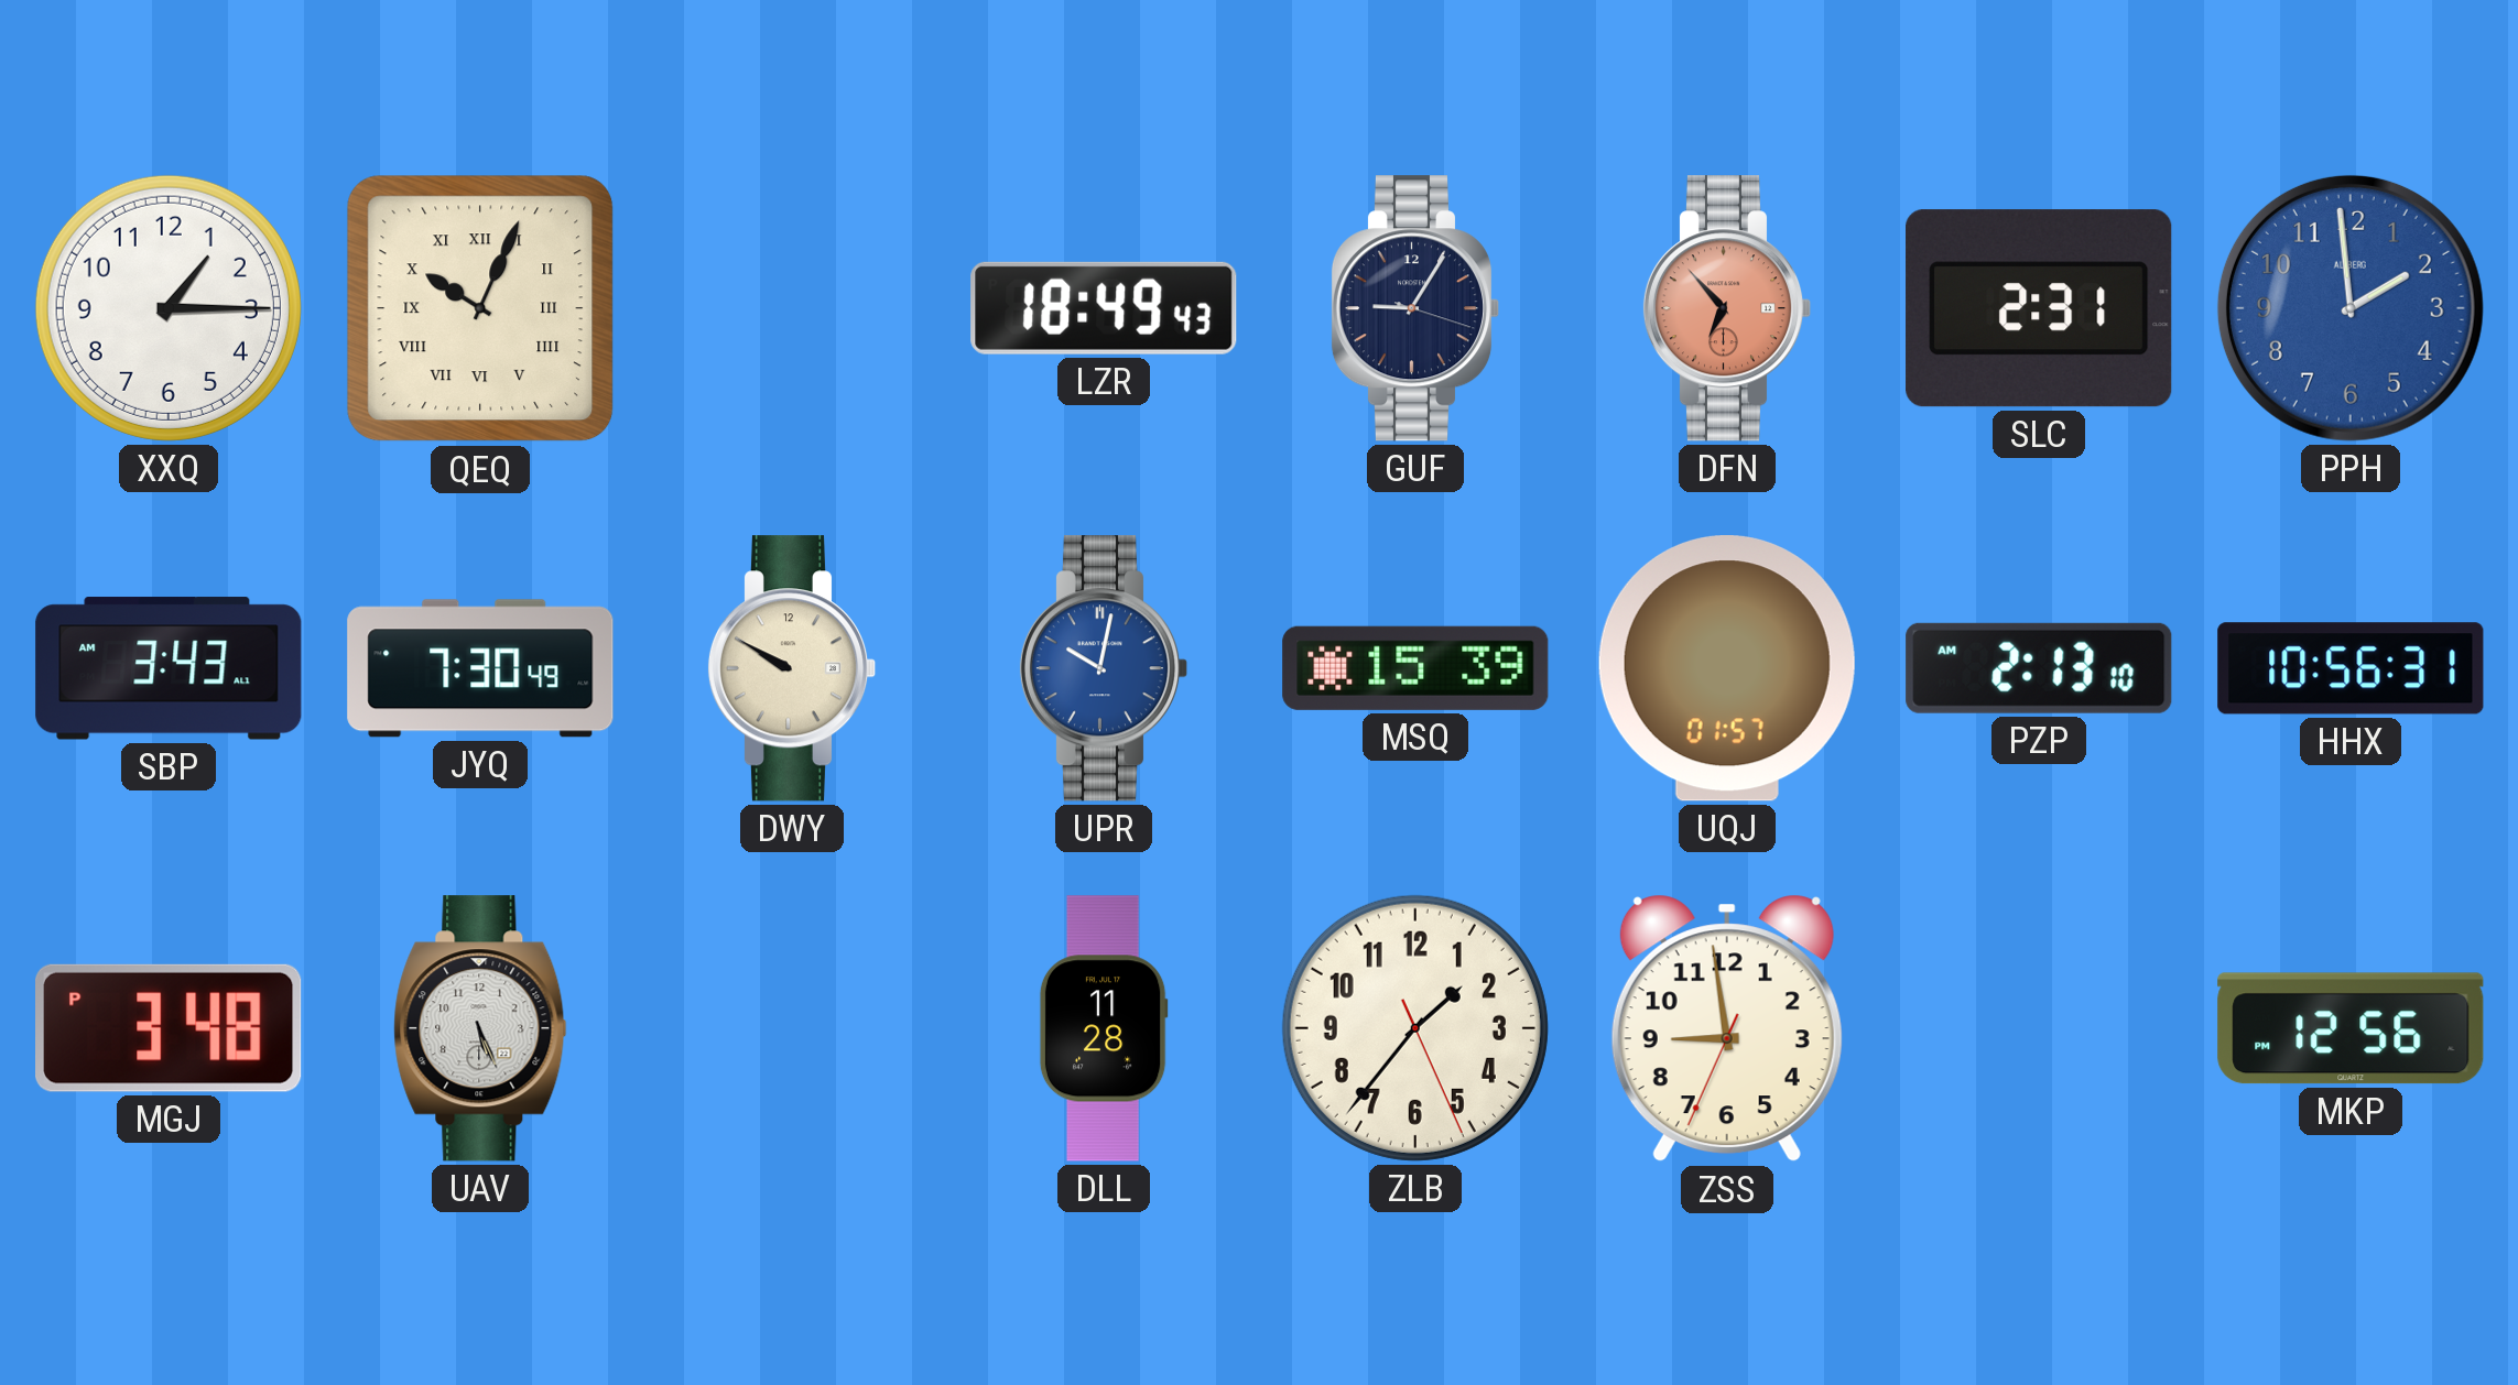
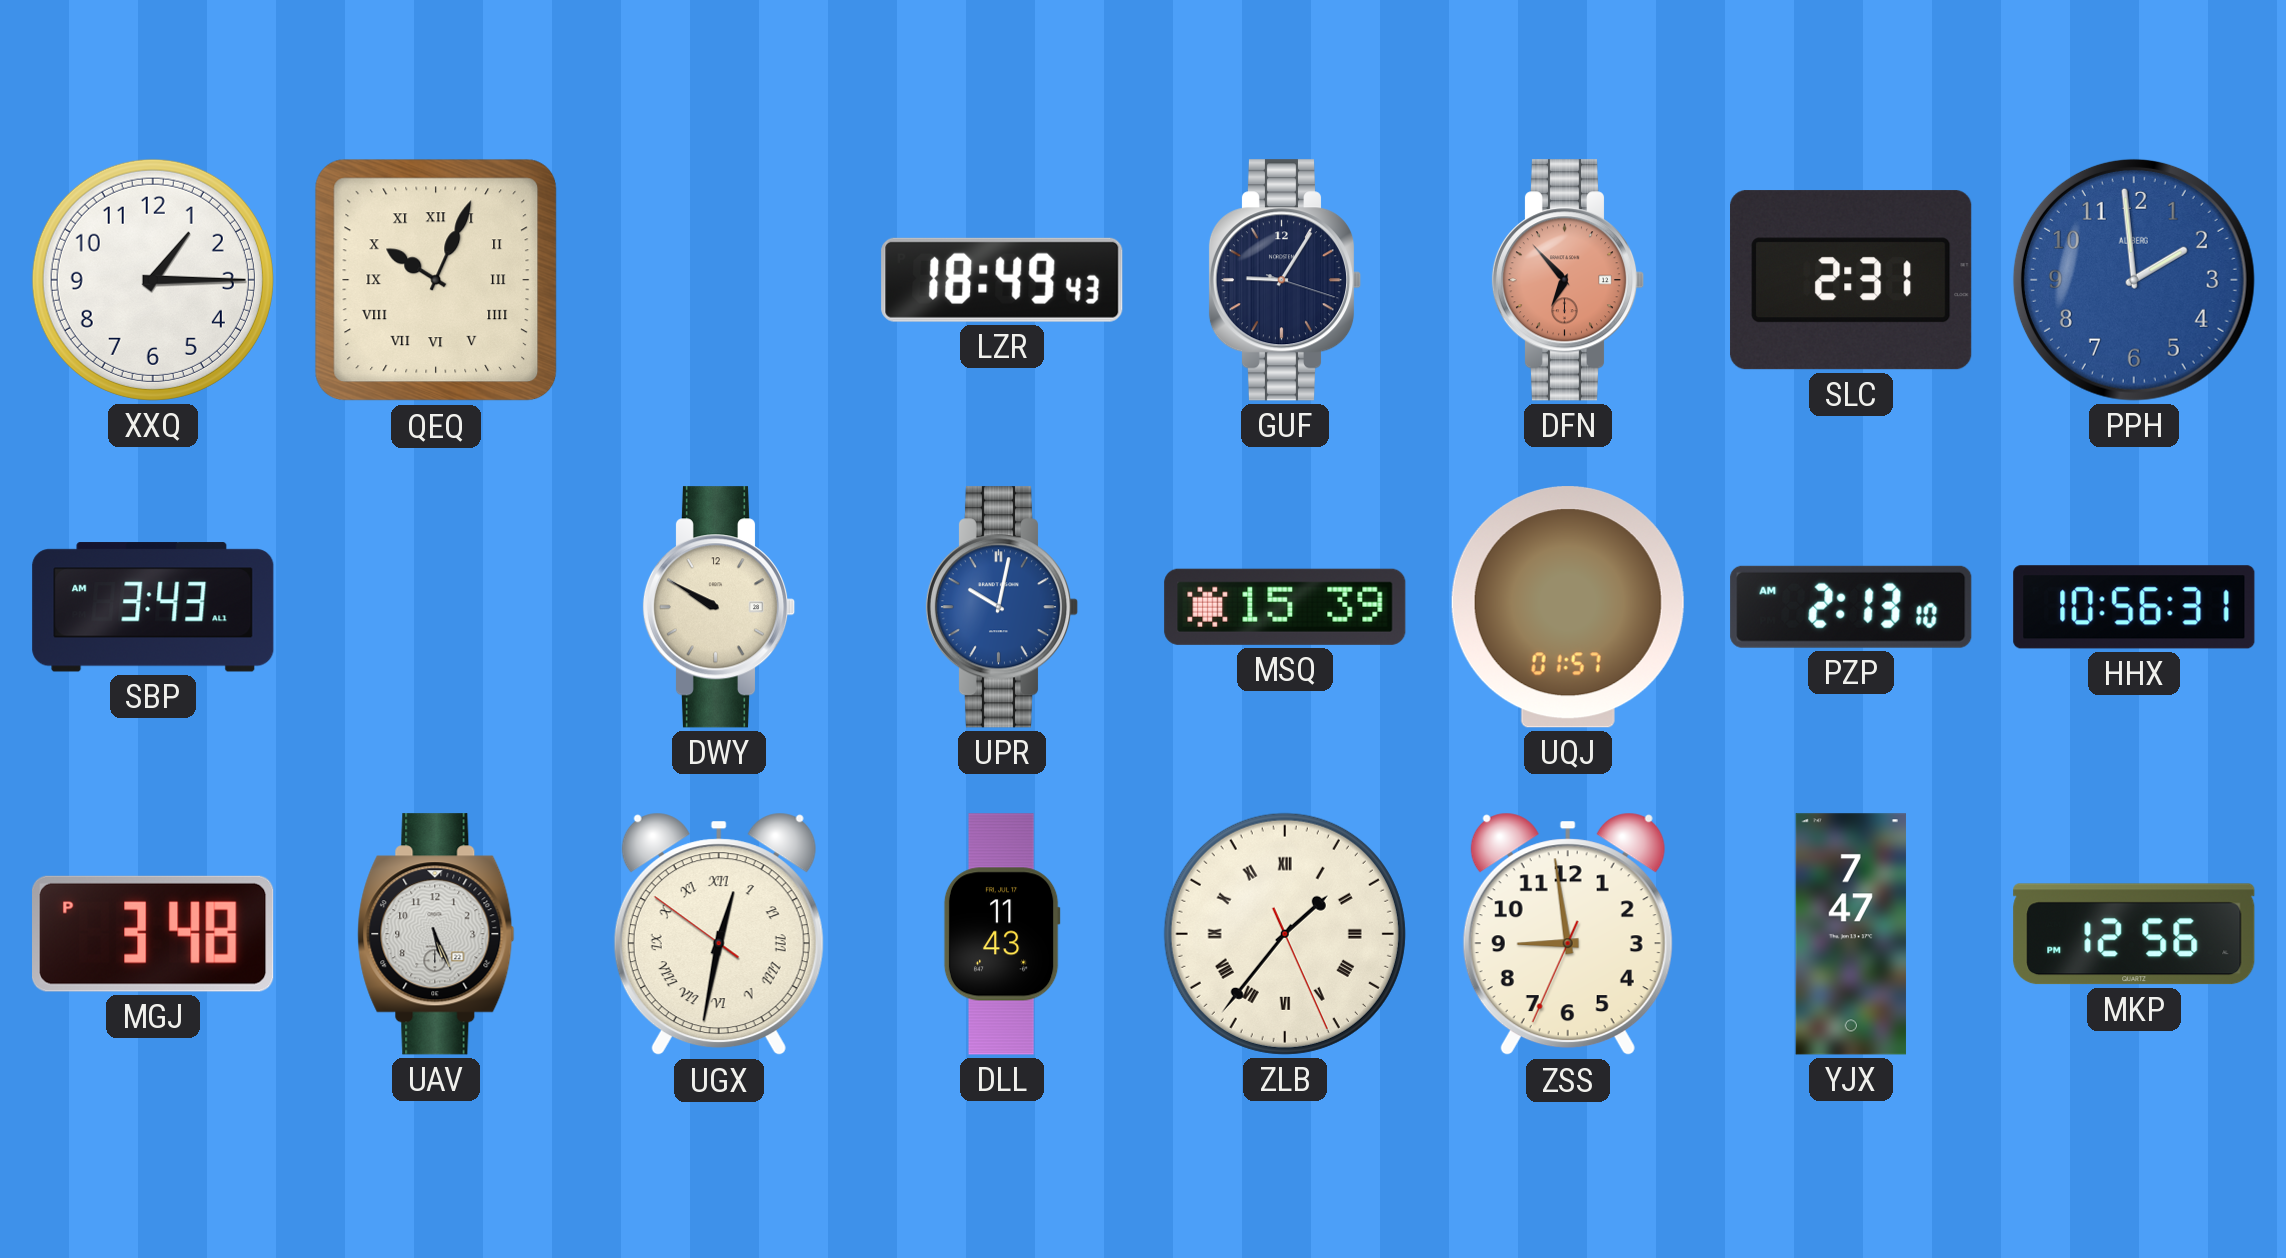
JYQ: 7:30 -> none
UGX: none -> 12:31
DLL: 11:28 -> 11:43
ZLB numerals: Arabic -> Roman
YJX: none -> 7:47
